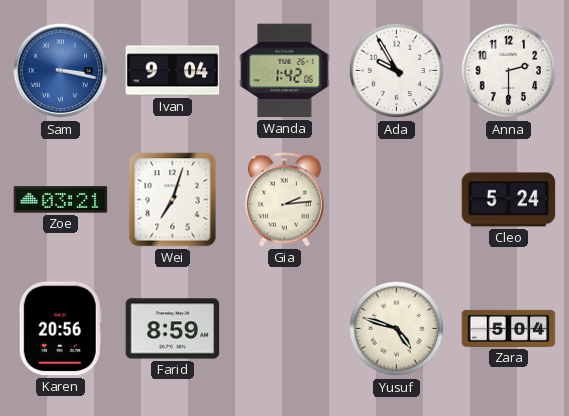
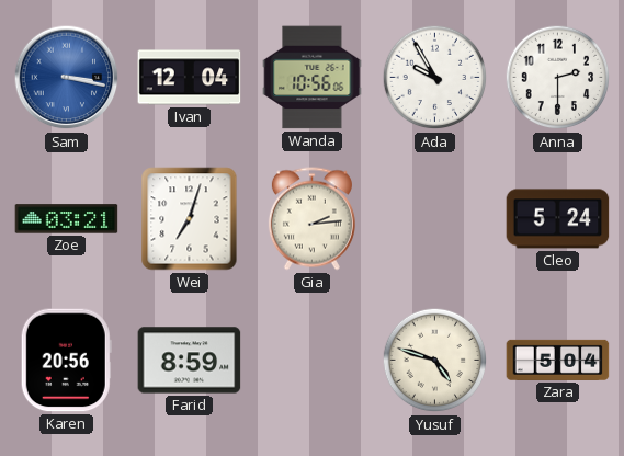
Ivan: 9:04 -> 12:04
Wanda: 1:42 -> 10:56
